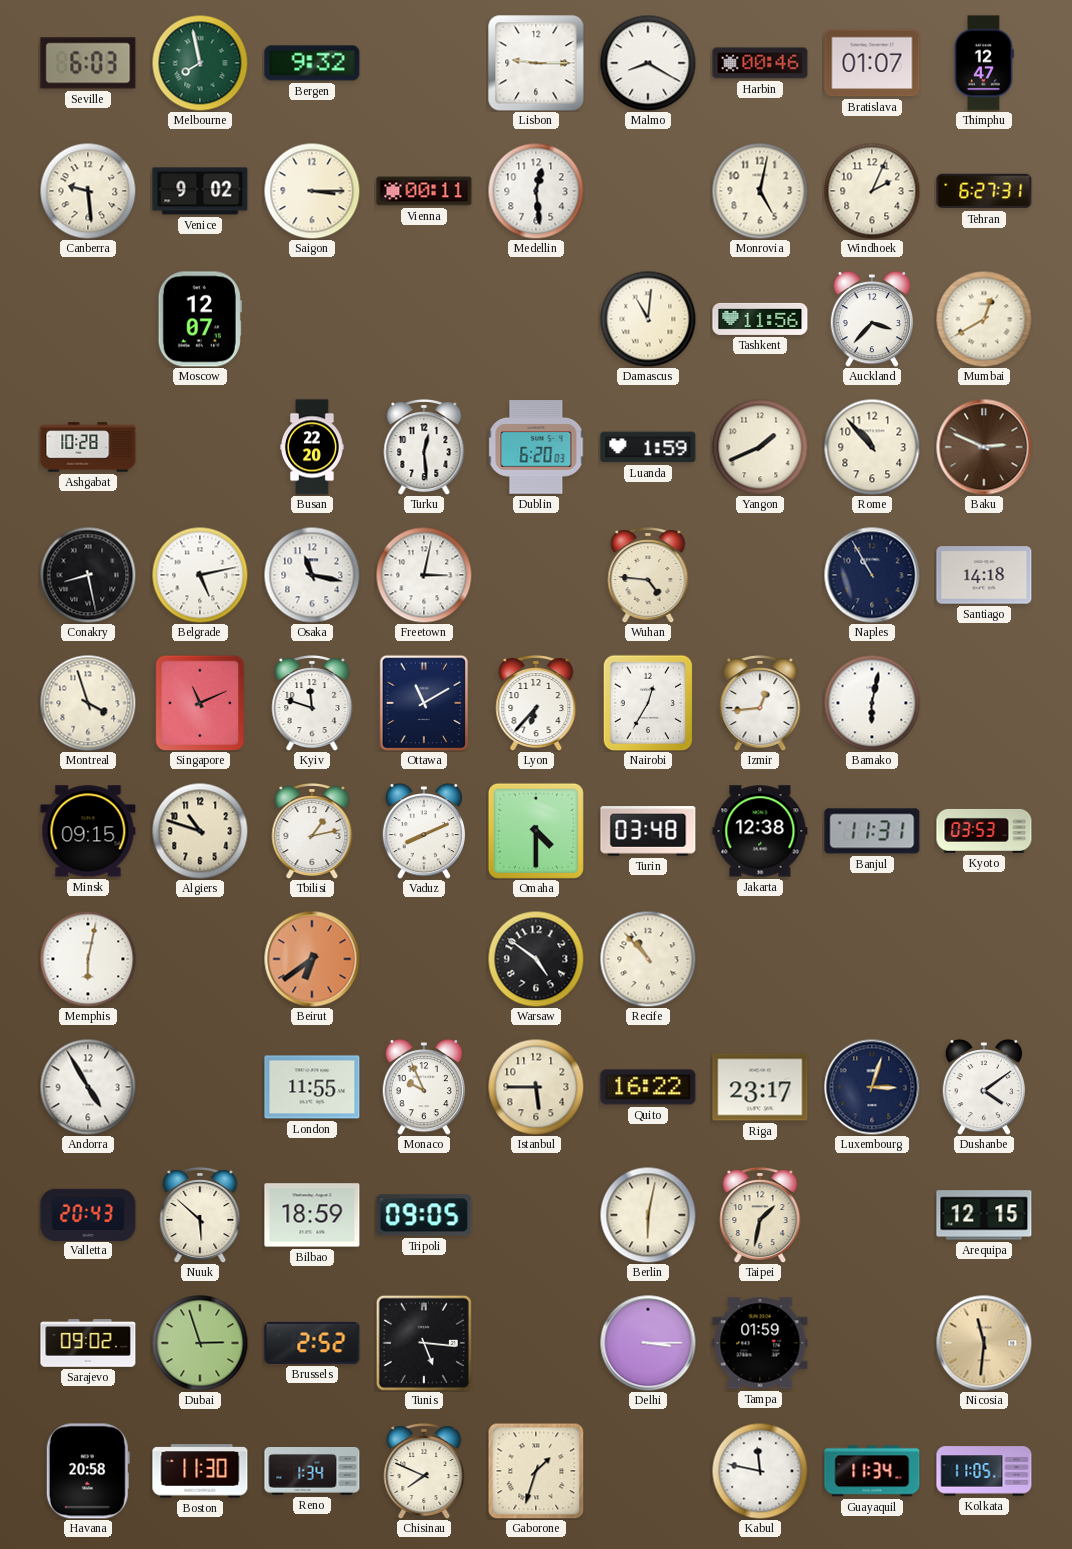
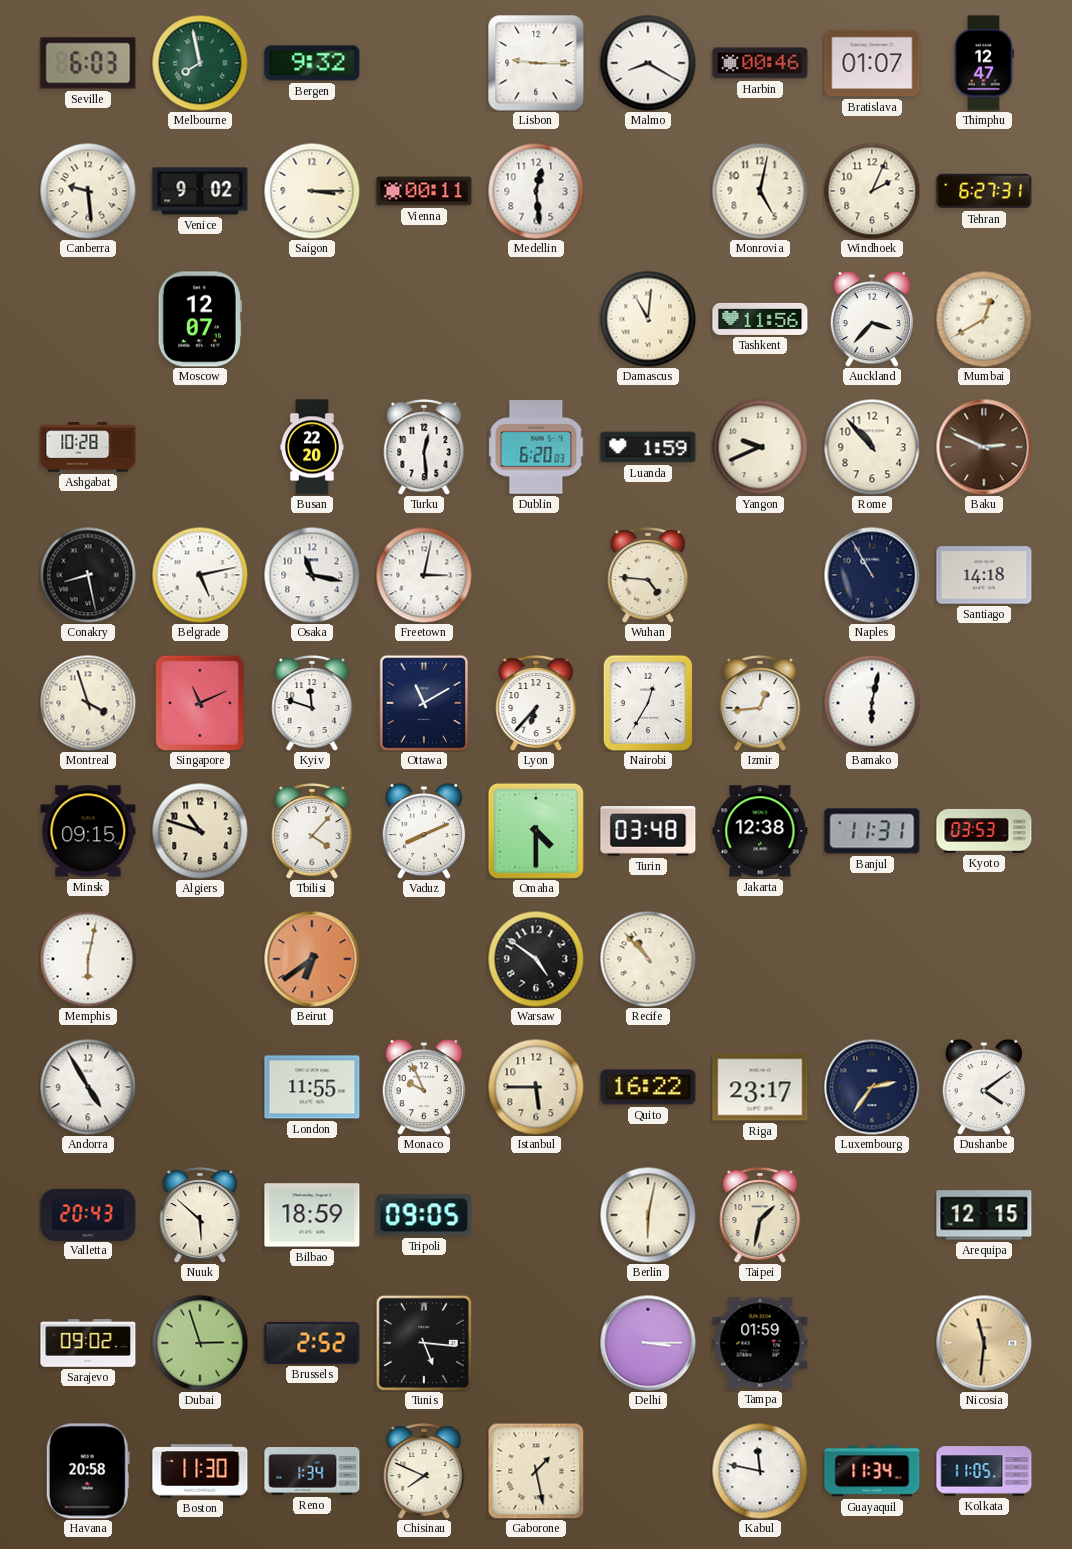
Yangon: 1:41 -> 9:41
Tbilisi: 1:13 -> 4:07
Luxembourg: 3:03 -> 2:36
Gaborone: 1:33 -> 1:28
